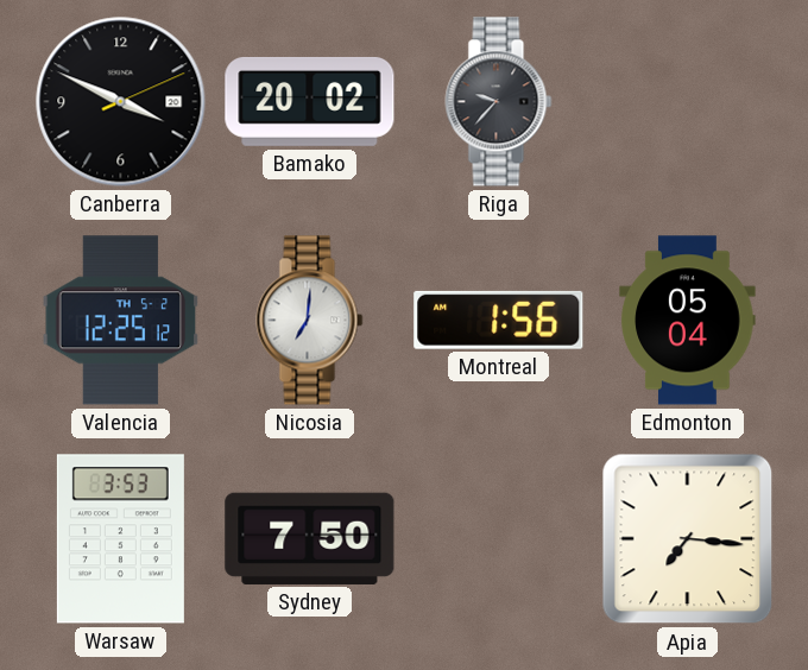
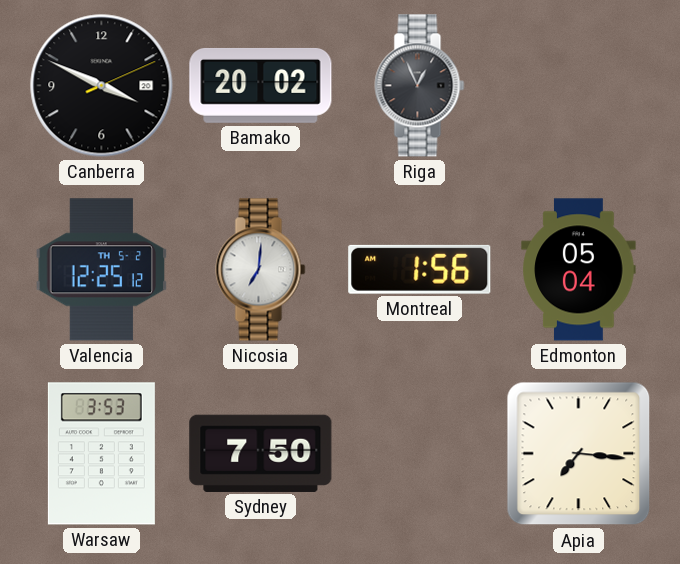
Riga: 9:37 -> 12:56
